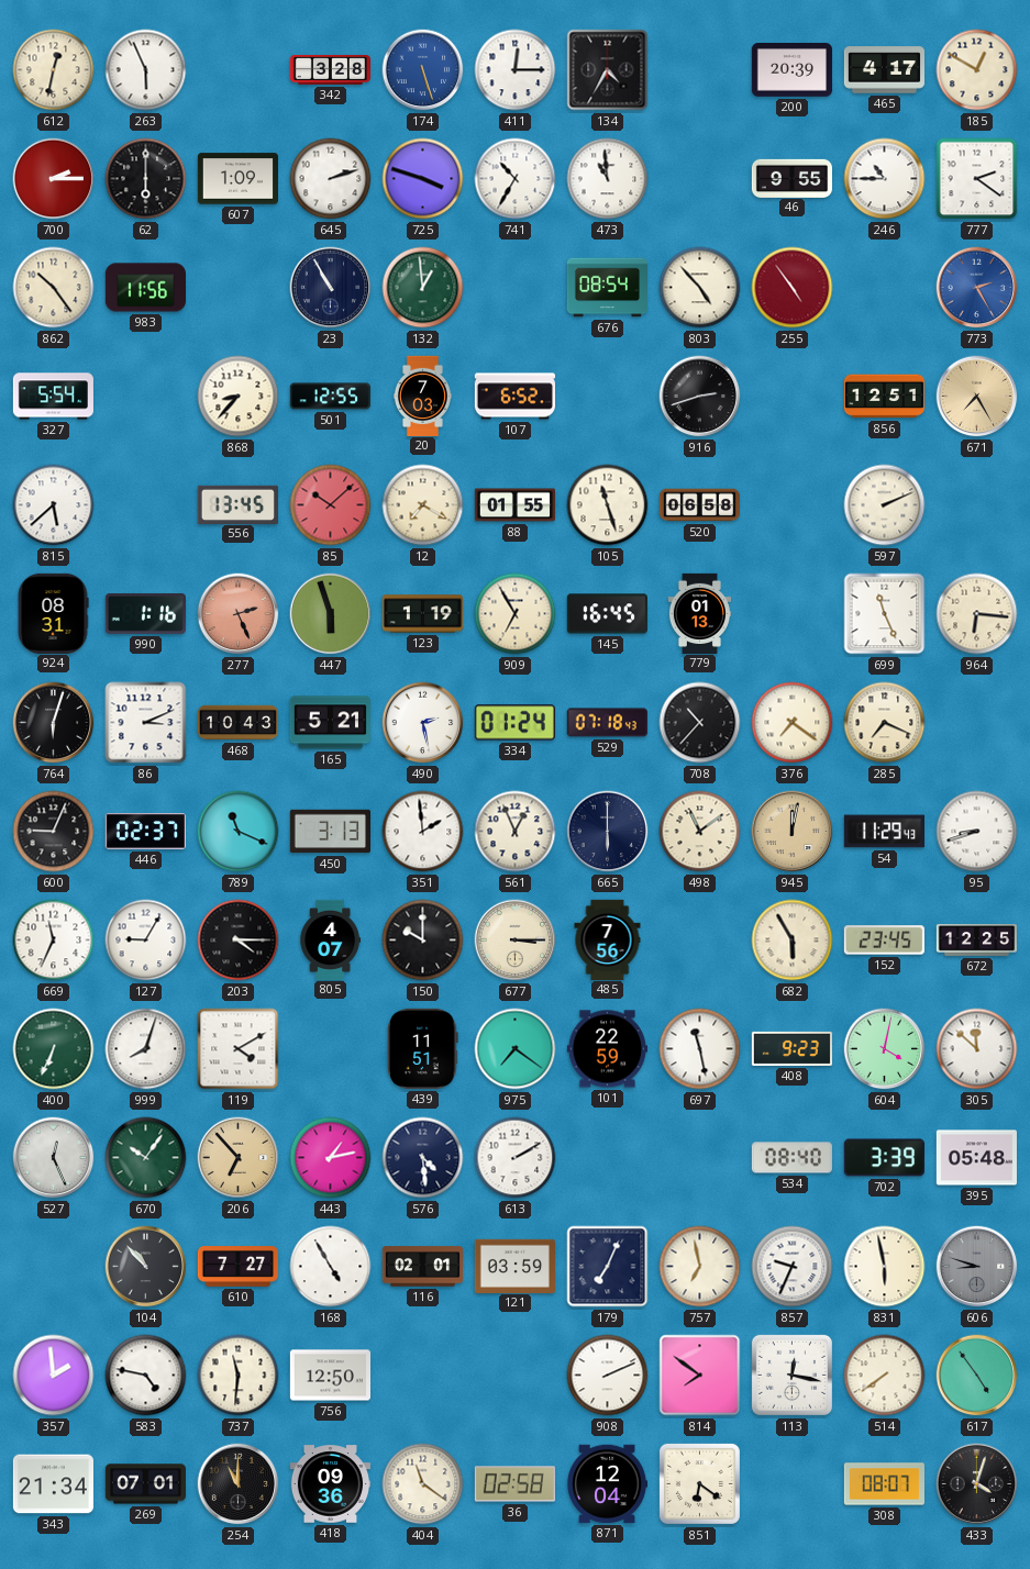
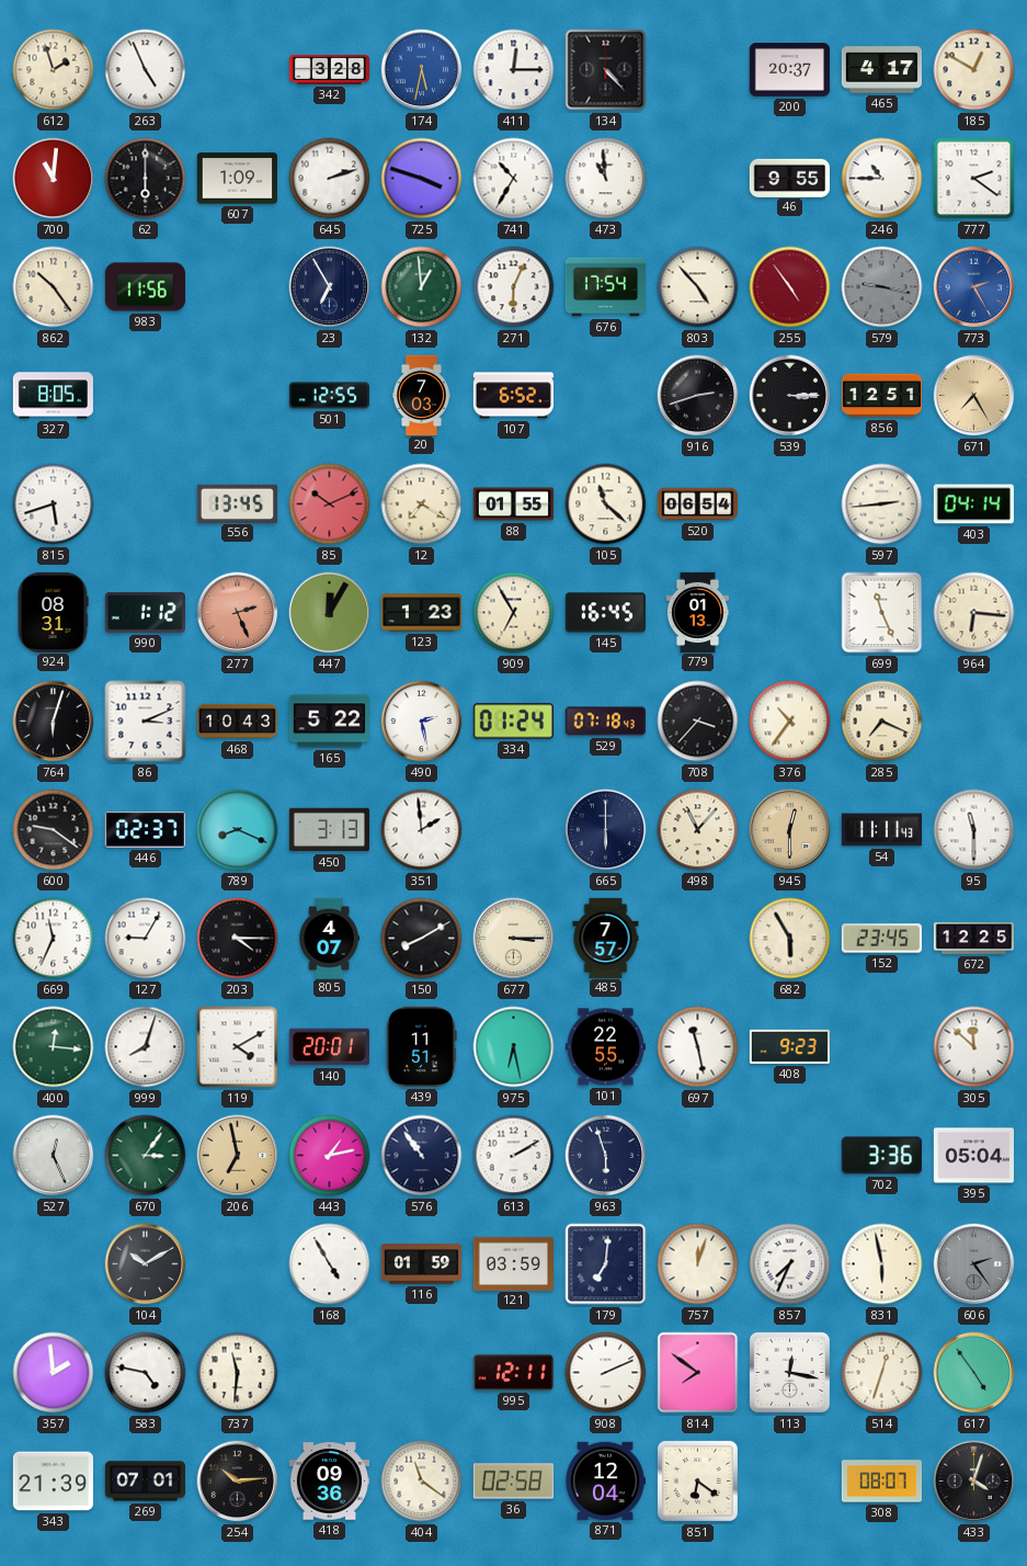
612: 12:32 -> 1:57
263: 5:56 -> 4:56
174: 5:27 -> 5:32
134: 4:35 -> 4:23
200: 20:39 -> 20:37
700: 2:15 -> 11:01
23: 10:55 -> 6:55
271: none -> 6:04
676: 08:54 -> 17:54
579: none -> 9:17
327: 5:54 -> 8:05
868: 8:37 -> none
539: none -> 3:15
815: 5:38 -> 5:42
85: 10:08 -> 10:11
105: 11:27 -> 11:22
520: 06:58 -> 06:54
597: 2:11 -> 2:44
403: none -> 04:14
990: 1:16 -> 1:12
447: 5:57 -> 12:05
123: 1:19 -> 1:23
165: 5:21 -> 5:22
708: 10:37 -> 3:37
376: 7:21 -> 10:36
600: 9:04 -> 9:21
789: 11:19 -> 8:19
561: 12:56 -> none
498: 11:09 -> 11:07
945: 12:02 -> 12:30
54: 11:29 -> 11:11
95: 8:42 -> 11:30
150: 10:00 -> 8:10
485: 7:56 -> 7:57
400: 6:34 -> 12:16
140: none -> 20:01
975: 7:21 -> 6:28
101: 22:59 -> 22:55
604: 4:02 -> none
670: 10:06 -> 3:06
206: 6:53 -> 6:58
576: 4:29 -> 10:54
963: none -> 5:57
534: 08:40 -> none
702: 3:39 -> 3:36
395: 05:48 -> 05:04
104: 10:53 -> 10:10
610: 7:27 -> none
116: 02:01 -> 01:59
179: 7:04 -> 7:01
757: 6:58 -> 12:03
857: 9:34 -> 7:34
606: 8:48 -> 2:24
756: 12:50 -> none
995: none -> 12:11
514: 7:39 -> 12:33
343: 21:34 -> 21:39
254: 11:00 -> 10:14
